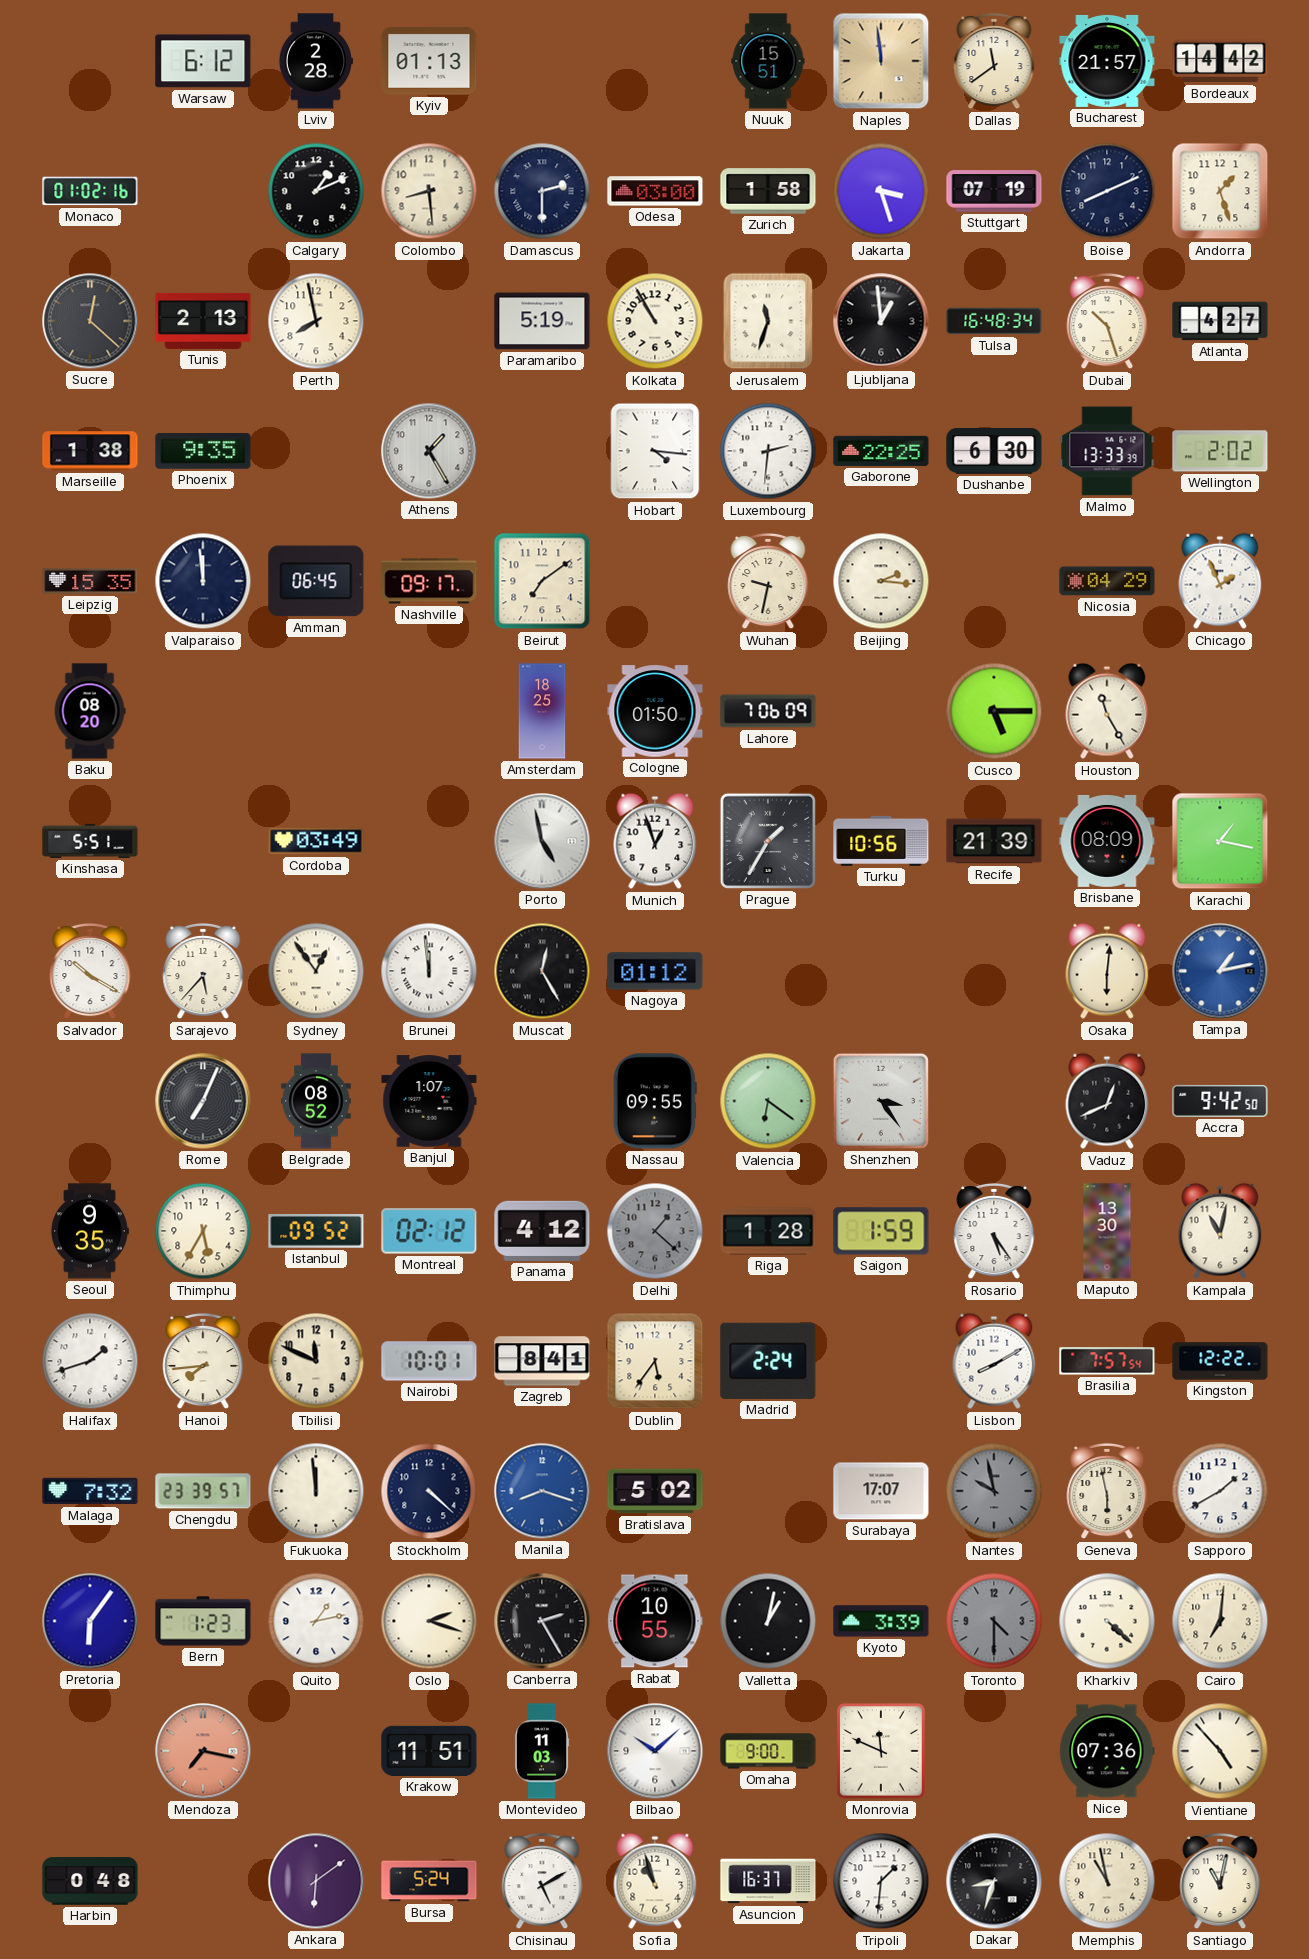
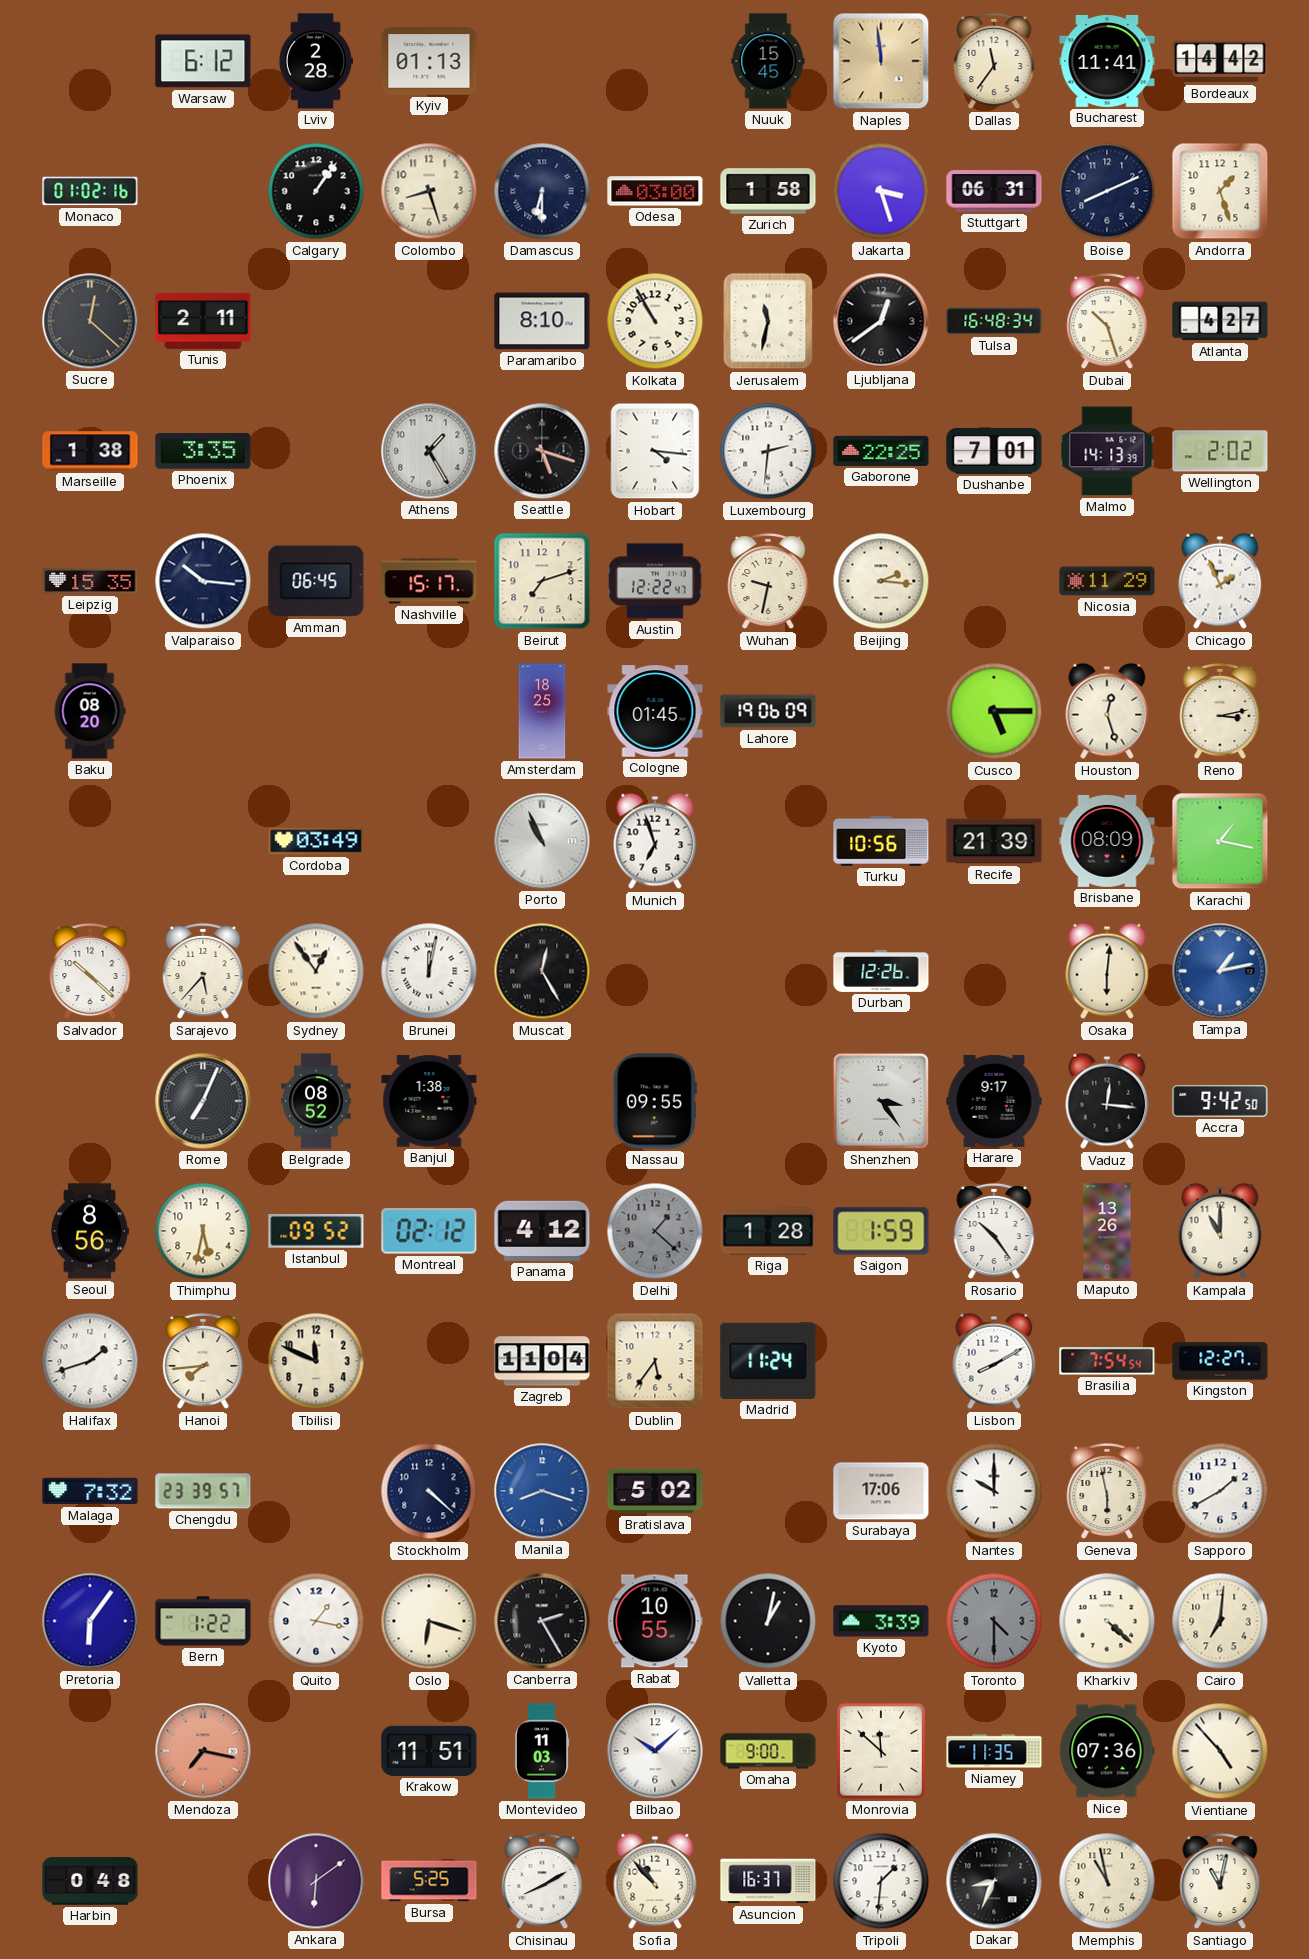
Nuuk: 15:51 -> 15:45
Dallas: 11:39 -> 11:36
Bucharest: 21:57 -> 11:41
Calgary: 1:11 -> 1:06
Colombo: 8:29 -> 8:27
Damascus: 2:30 -> 6:30
Stuttgart: 07:19 -> 06:31
Tunis: 2:13 -> 2:11
Perth: 7:58 -> none
Paramaribo: 5:19 -> 8:10
Jerusalem: 11:33 -> 11:32
Ljubljana: 12:59 -> 12:39
Phoenix: 9:35 -> 3:35
Seattle: none -> 5:18
Dushanbe: 6:30 -> 7:01
Malmo: 13:33 -> 14:13
Valparaiso: 11:59 -> 10:16
Nashville: 09:17 -> 15:17
Beirut: 7:09 -> 7:12
Austin: none -> 12:22
Nicosia: 04:29 -> 11:29
Cologne: 01:50 -> 01:45
Lahore: 7:06 -> 19:06
Houston: 11:25 -> 12:27
Reno: none -> 3:13
Kinshasa: 5:51 -> none
Porto: 4:58 -> 10:56
Munich: 12:57 -> 6:57
Prague: 1:35 -> none
Salvador: 10:20 -> 10:22
Brunei: 11:59 -> 12:02
Nagoya: 01:12 -> none
Durban: none -> 12:26
Banjul: 1:07 -> 1:38
Valencia: 6:21 -> none
Harare: none -> 9:17
Vaduz: 12:41 -> 12:16
Seoul: 9:35 -> 8:56
Thimphu: 5:35 -> 5:32
Rosario: 5:24 -> 10:24
Maputo: 13:30 -> 13:26
Kampala: 11:02 -> 11:00
Nairobi: 10:01 -> none
Zagreb: 8:41 -> 11:04
Madrid: 2:24 -> 11:24
Brasilia: 7:57 -> 7:54
Kingston: 12:22 -> 12:27
Fukuoka: 11:59 -> none
Surabaya: 17:07 -> 17:06
Nantes: 9:58 -> 10:00
Nantes dial: grey -> white
Bern: 1:23 -> 1:22
Quito: 1:13 -> 1:17
Oslo: 2:18 -> 6:18
Monrovia: 11:49 -> 11:52
Niamey: none -> 11:35
Bursa: 5:24 -> 5:25
Chisinau: 5:10 -> 8:10
Sofia: 10:57 -> 10:53
Dakar: 8:33 -> 8:34
